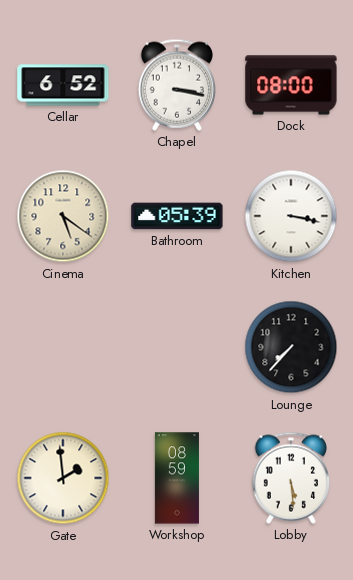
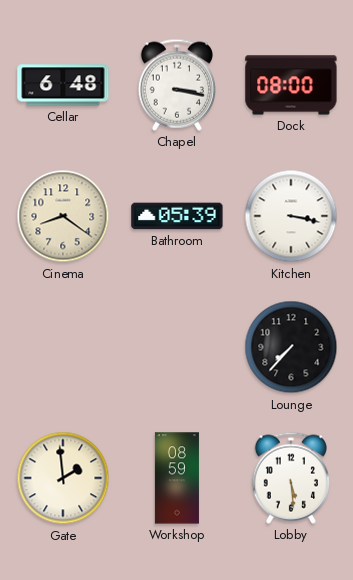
Cellar: 6:52 -> 6:48
Cinema: 5:21 -> 8:21
